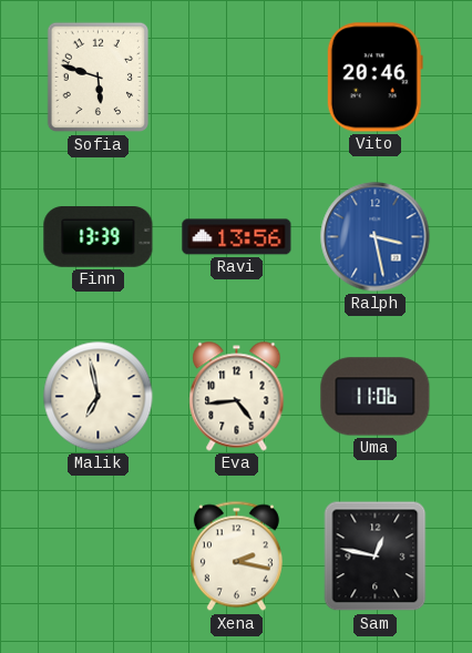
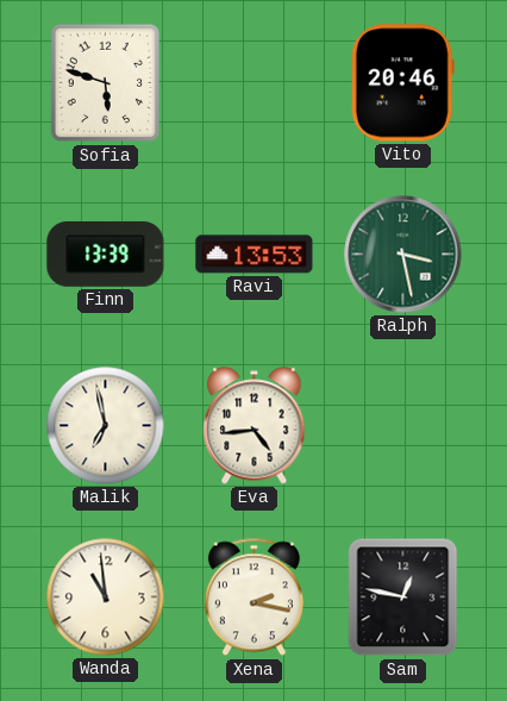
Ravi: 13:56 -> 13:53
Ralph dial: blue -> green
Uma: 11:06 -> none
Wanda: none -> 10:59
